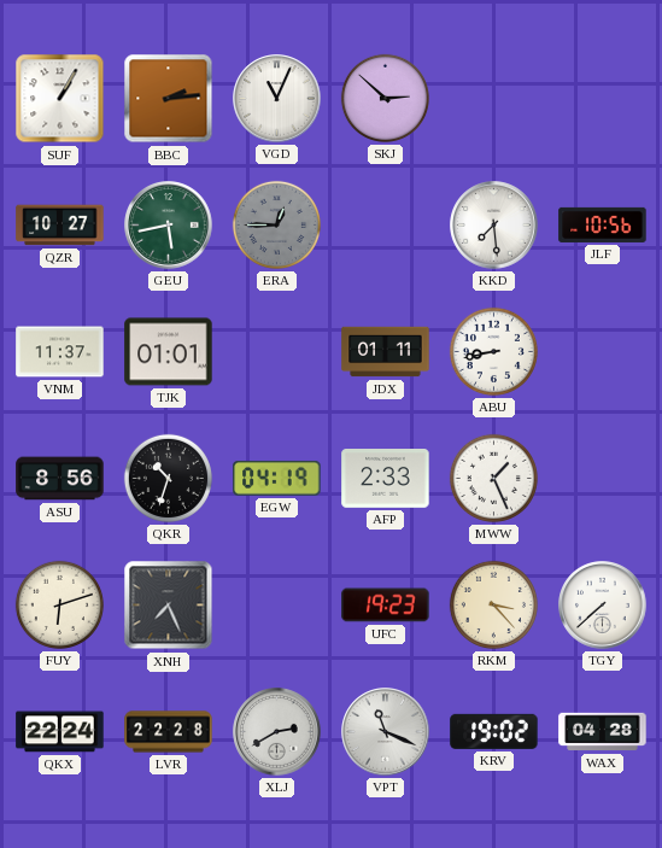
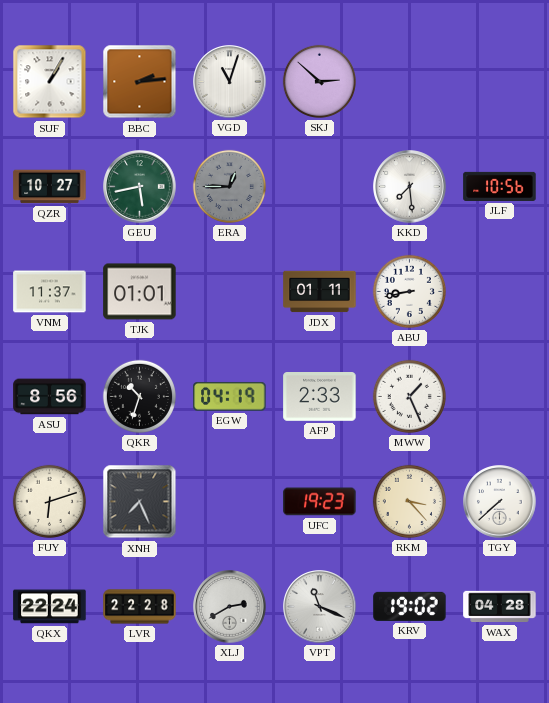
VGD: 11:04 -> 11:03
